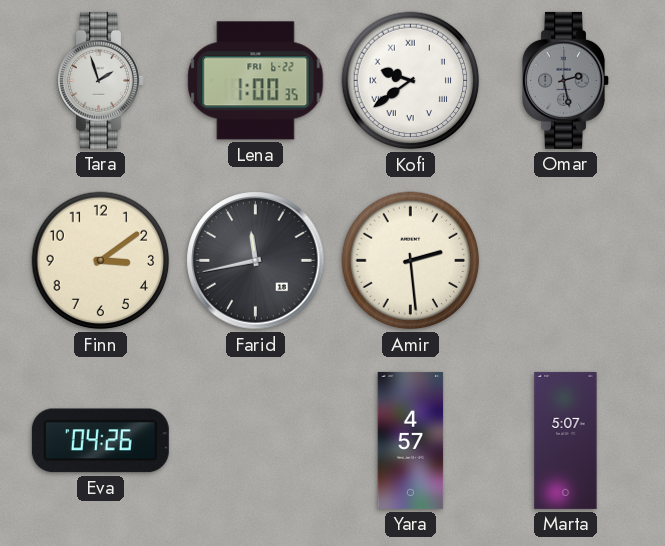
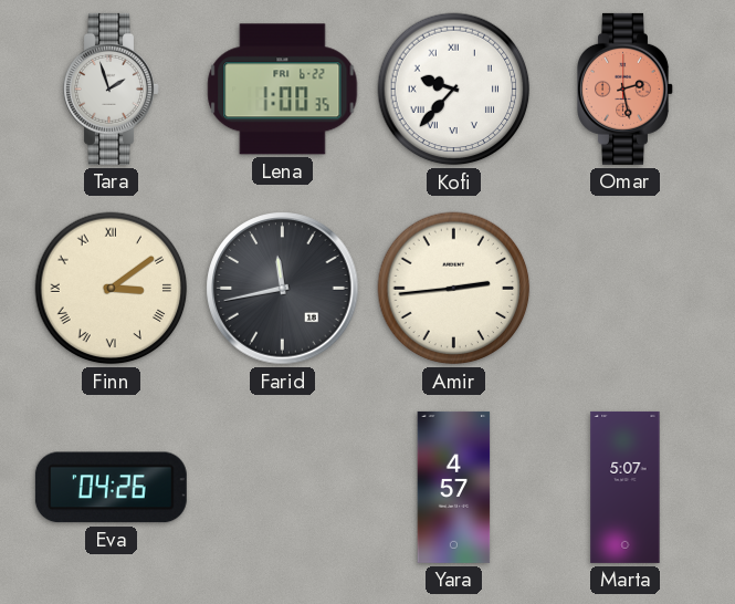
Kofi: 9:39 -> 9:37
Omar dial: grey -> salmon
Finn numerals: Arabic -> Roman
Amir: 2:29 -> 2:44
